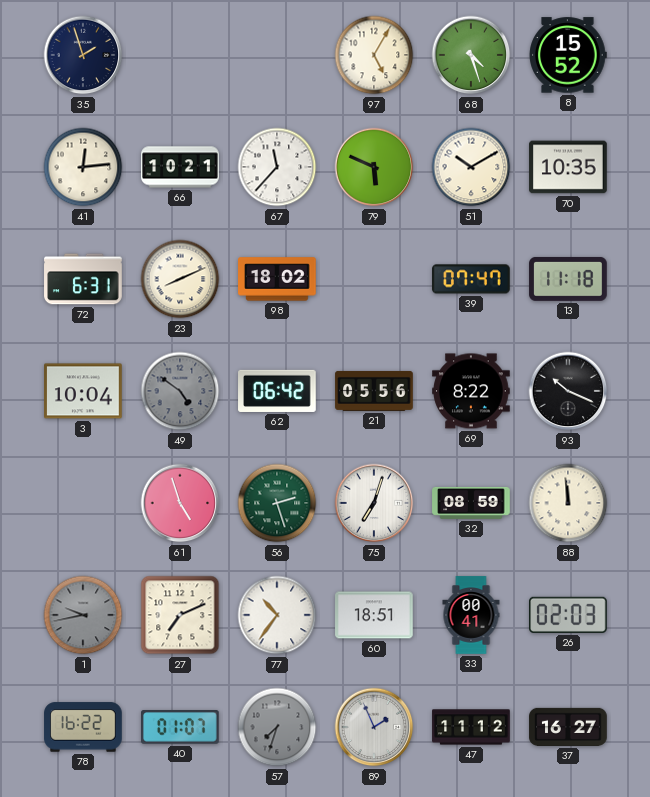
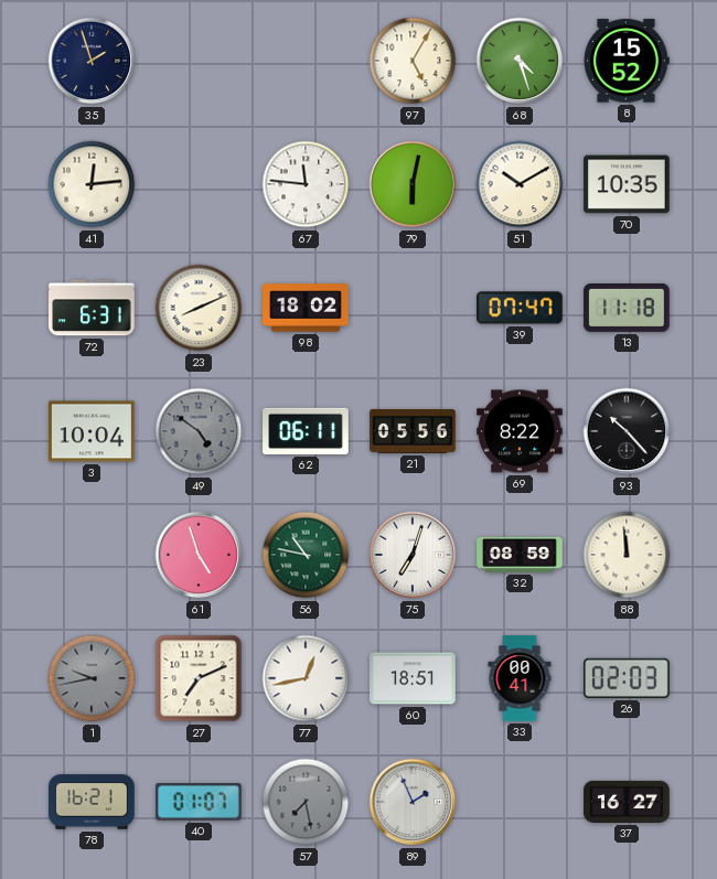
66: 10:21 -> none
67: 11:37 -> 11:46
79: 5:49 -> 6:02
62: 06:42 -> 06:11
93: 10:19 -> 10:23
56: 2:27 -> 10:47
77: 10:36 -> 12:43
78: 16:22 -> 16:21
57: 7:33 -> 7:28
47: 11:12 -> none
